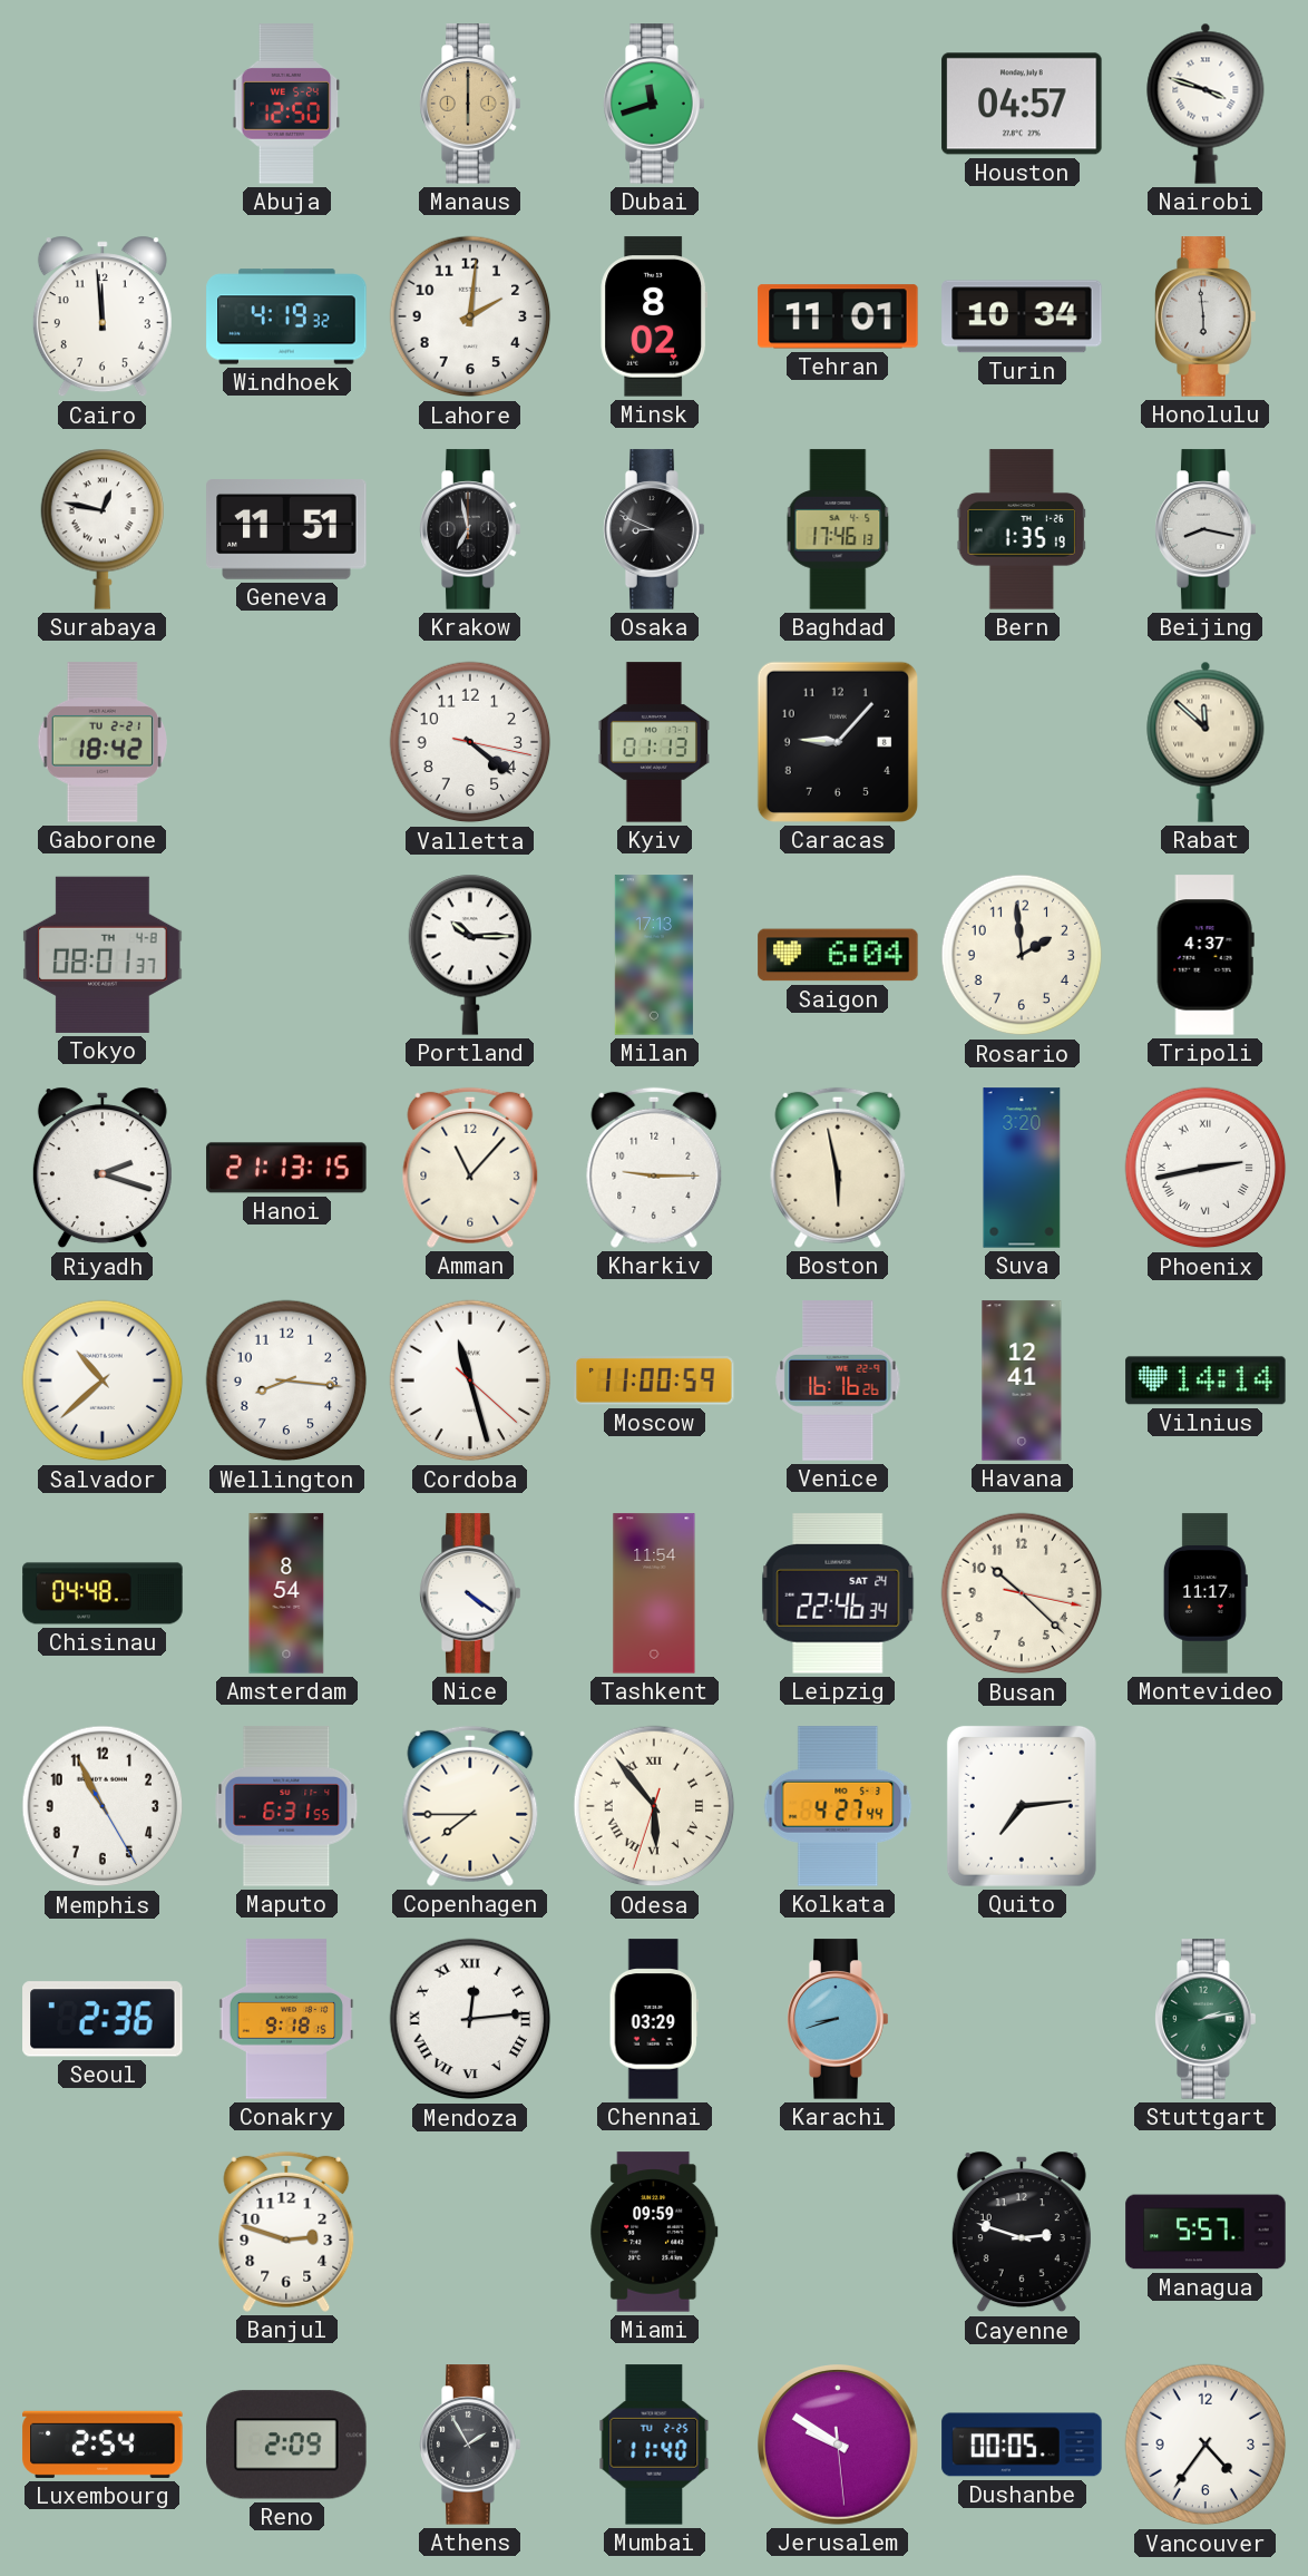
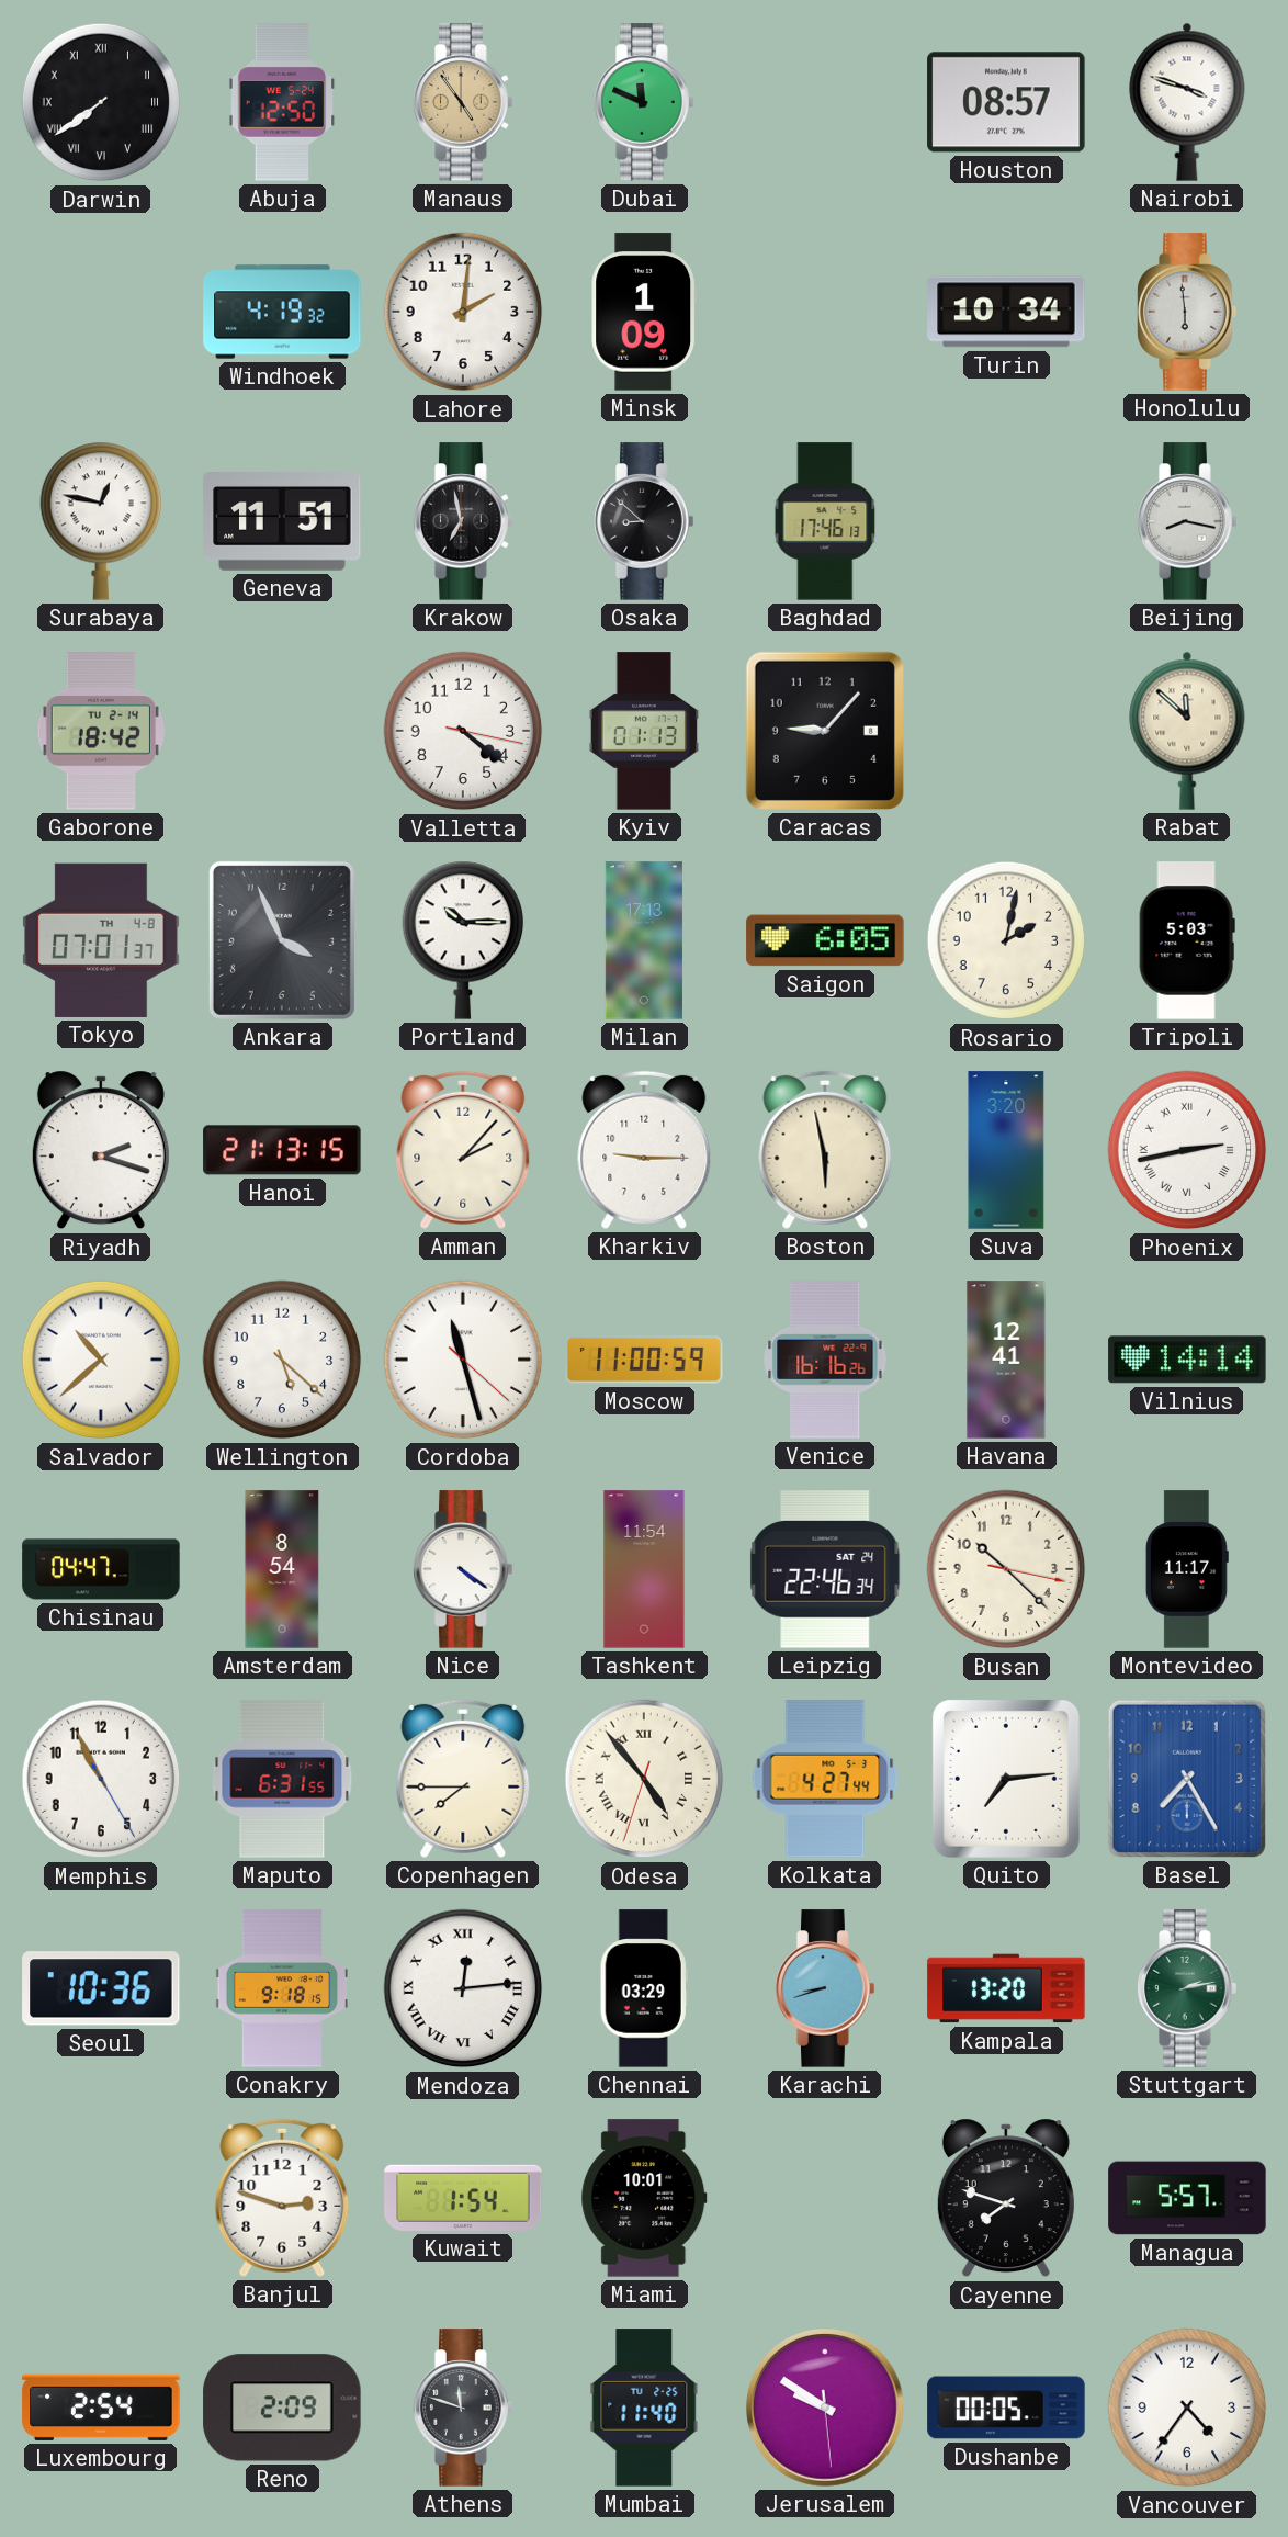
Darwin: none -> 7:39
Manaus: 6:00 -> 4:54
Dubai: 11:42 -> 11:49
Houston: 04:57 -> 08:57
Cairo: 11:59 -> none
Minsk: 8:02 -> 1:09
Tehran: 11:01 -> none
Osaka: 8:49 -> 8:52
Bern: 1:35 -> none
Gaborone date: TU 2-21 -> TU 2-14
Tokyo: 08:01 -> 07:01
Ankara: none -> 3:56
Saigon: 6:04 -> 6:05
Rosario: 1:59 -> 2:02
Tripoli: 4:37 -> 5:03
Amman: 11:07 -> 2:07
Wellington: 8:16 -> 5:22
Chisinau: 04:48 -> 04:47
Odesa: 5:53 -> 4:53
Basel: none -> 7:25
Seoul: 2:36 -> 10:36
Kampala: none -> 13:20
Kuwait: none -> 1:54
Miami: 09:59 -> 10:01
Cayenne: 2:48 -> 7:48
Athens: 1:55 -> 11:48
